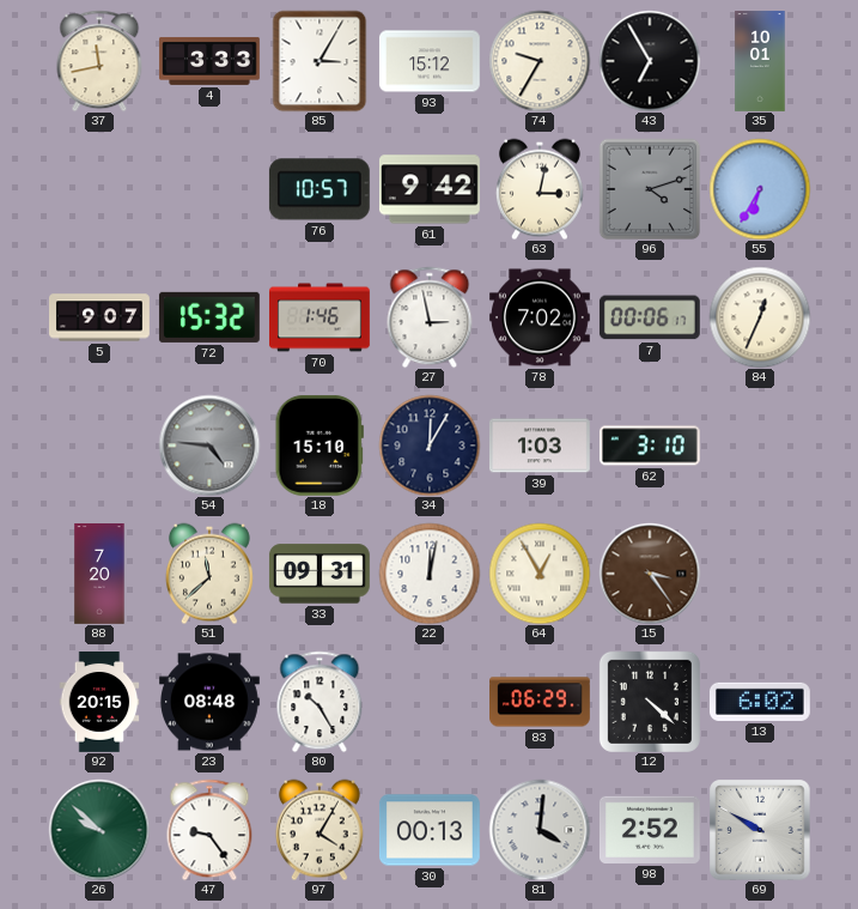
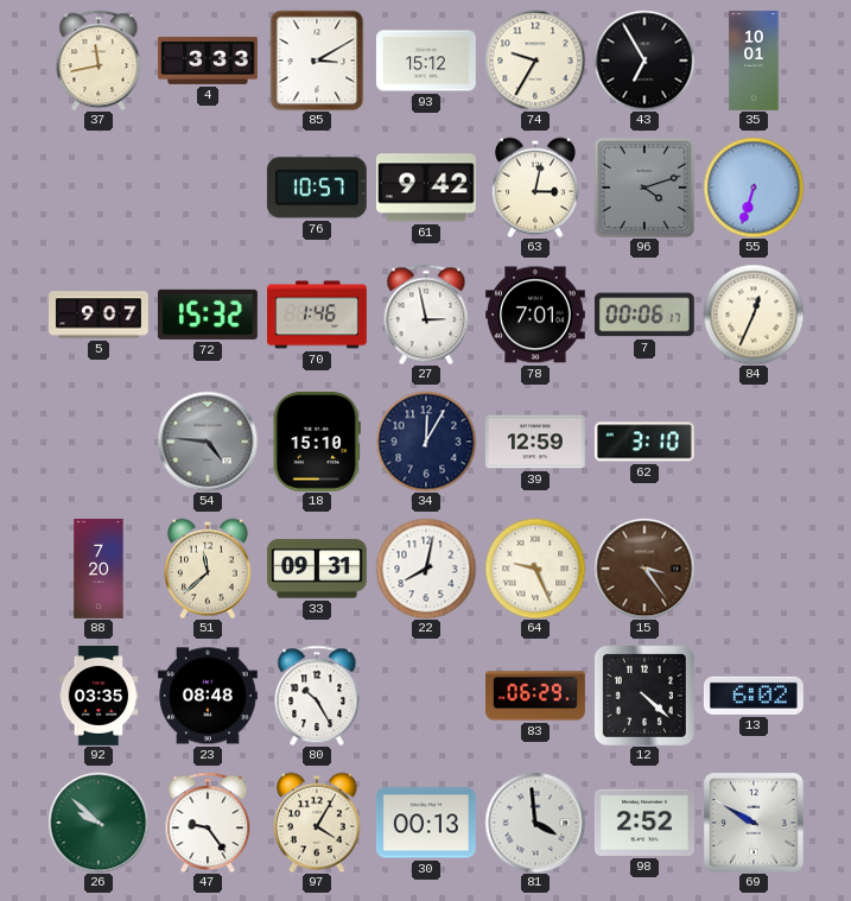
85: 3:05 -> 3:10
55: 6:35 -> 6:33
78: 7:02 -> 7:01
39: 1:03 -> 12:59
22: 12:02 -> 8:02
64: 12:55 -> 9:26
92: 20:15 -> 03:35
81: 4:01 -> 3:59
